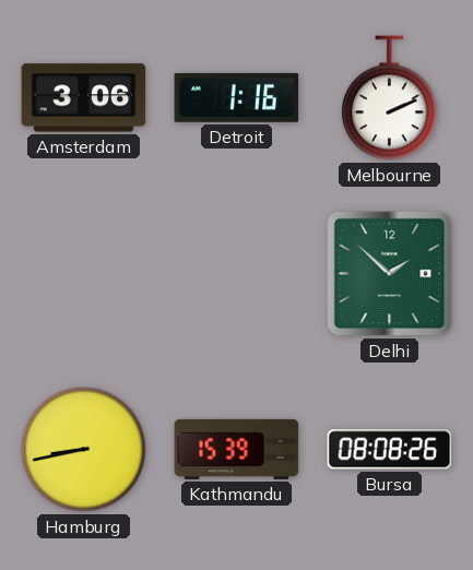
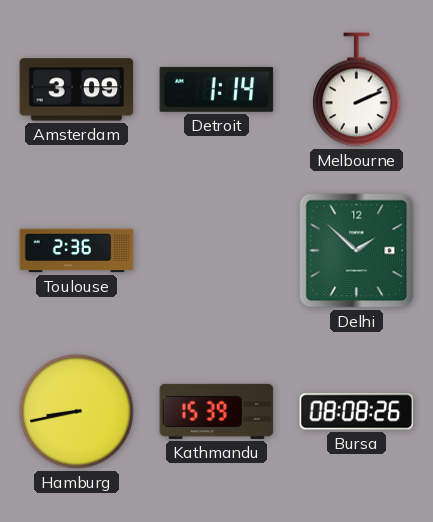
Amsterdam: 3:06 -> 3:09
Detroit: 1:16 -> 1:14
Toulouse: none -> 2:36
